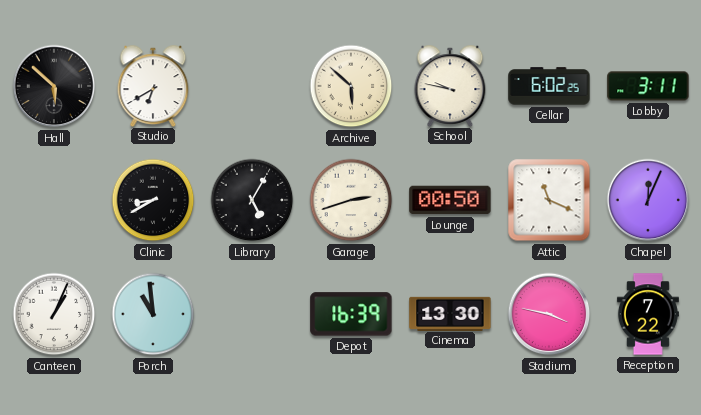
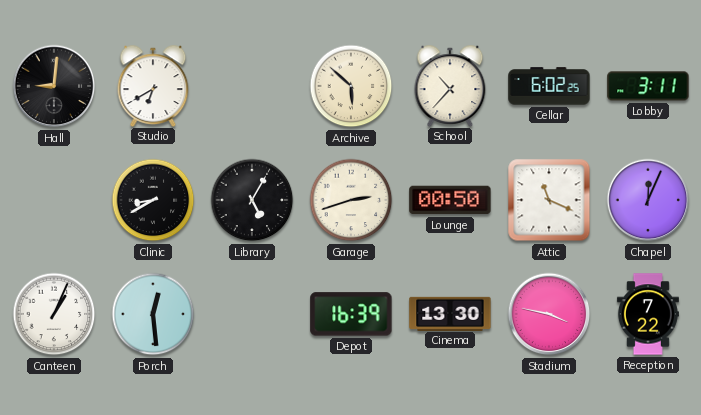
Hall: 5:52 -> 9:01
School: 9:47 -> 10:37
Porch: 10:59 -> 12:29
